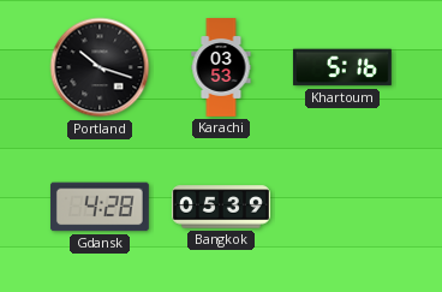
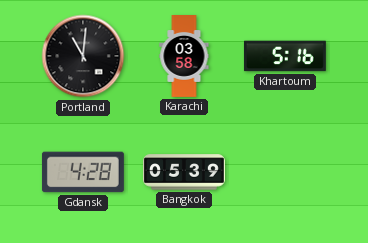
Portland: 10:18 -> 11:01
Karachi: 03:53 -> 03:58
